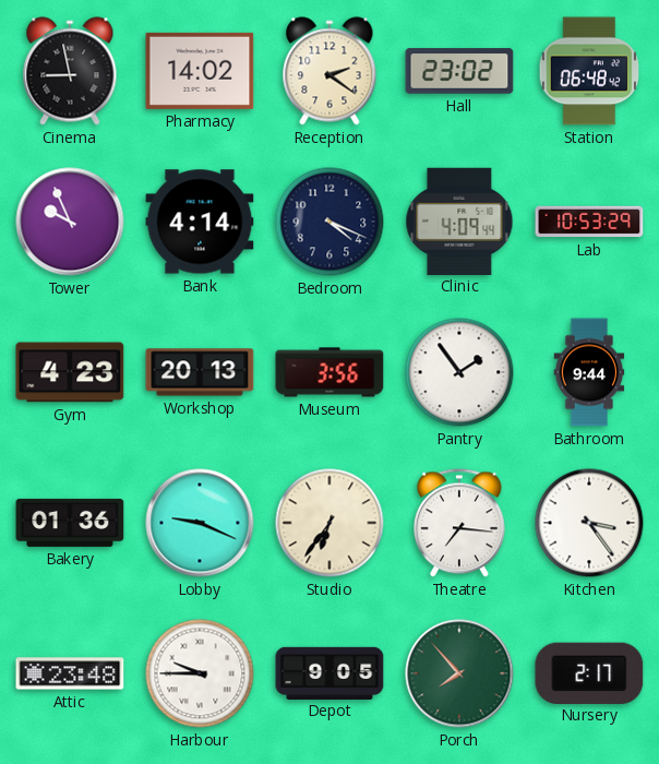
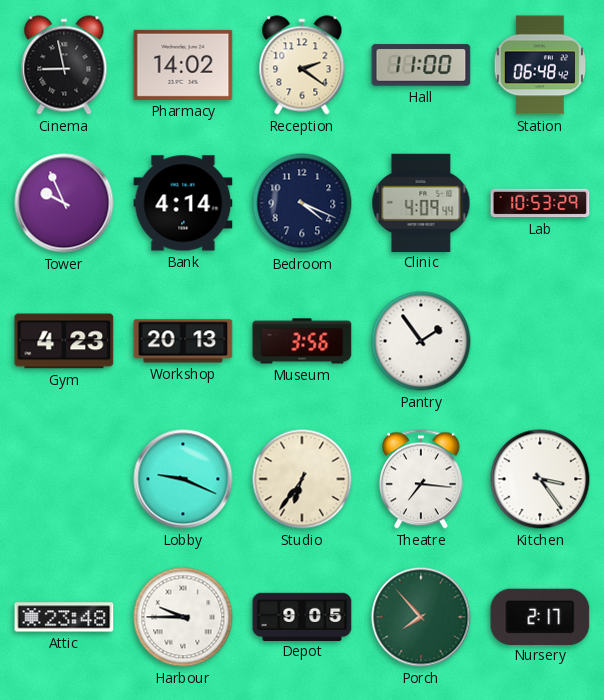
Hall: 23:02 -> 11:00
Bathroom: 9:44 -> none
Bakery: 01:36 -> none
